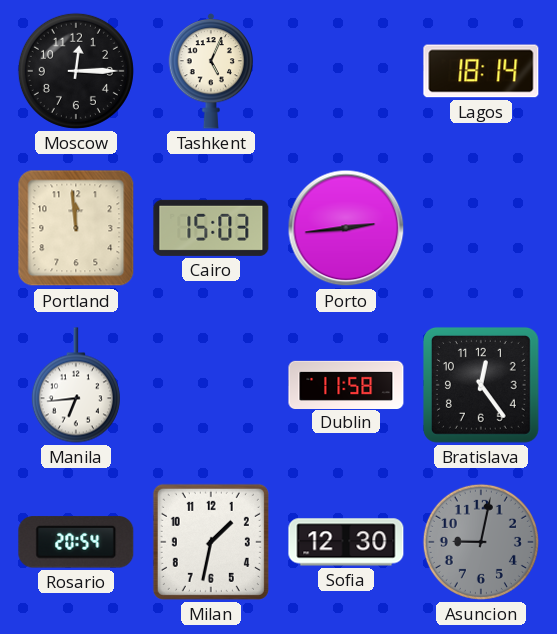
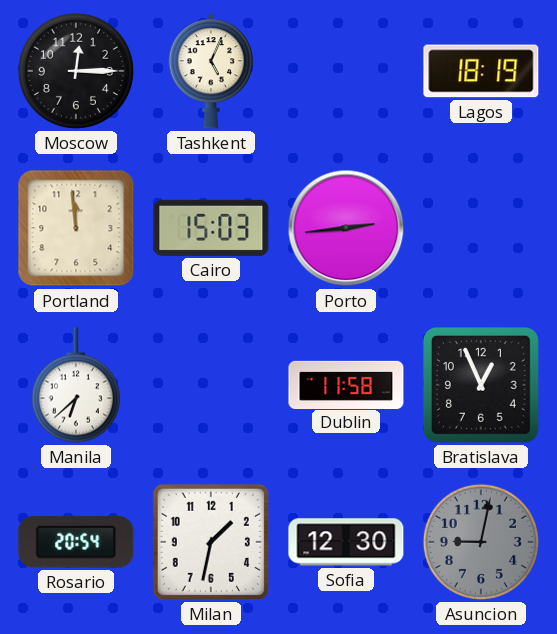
Lagos: 18:14 -> 18:19
Manila: 6:44 -> 6:38
Bratislava: 12:24 -> 12:56
